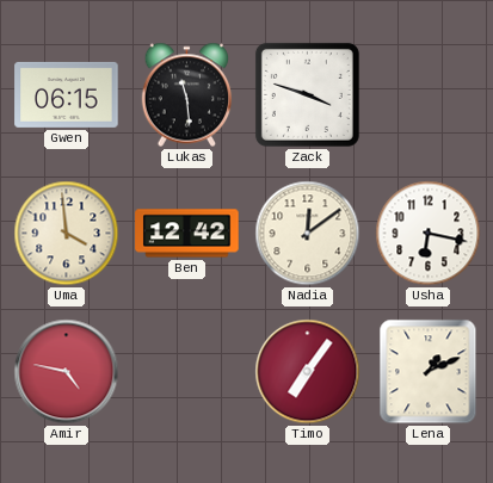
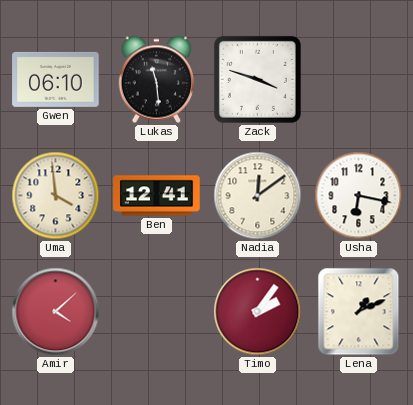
Gwen: 06:15 -> 06:10
Ben: 12:42 -> 12:41
Amir: 4:47 -> 4:08
Timo: 7:06 -> 2:06
